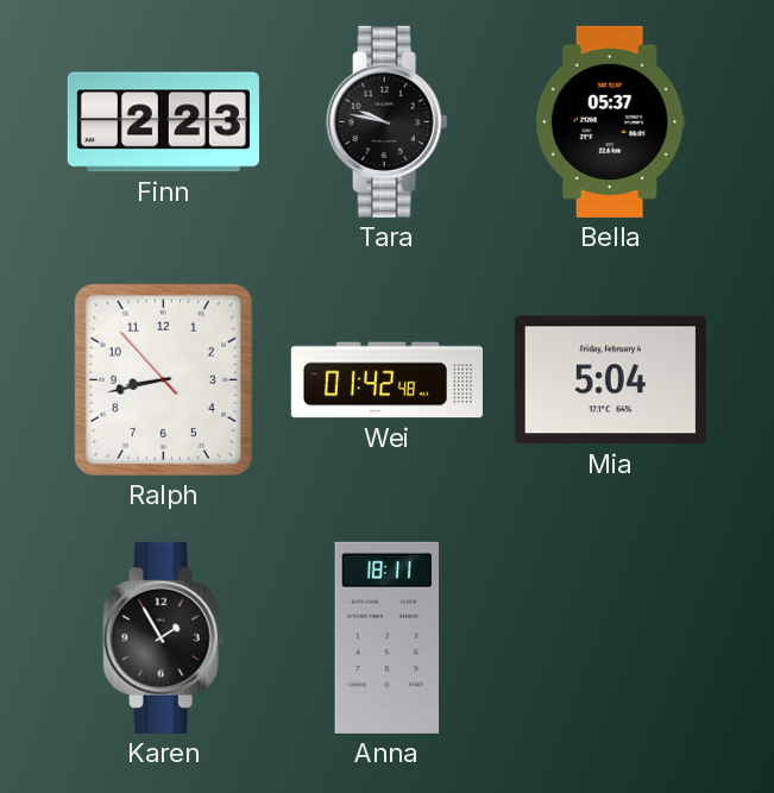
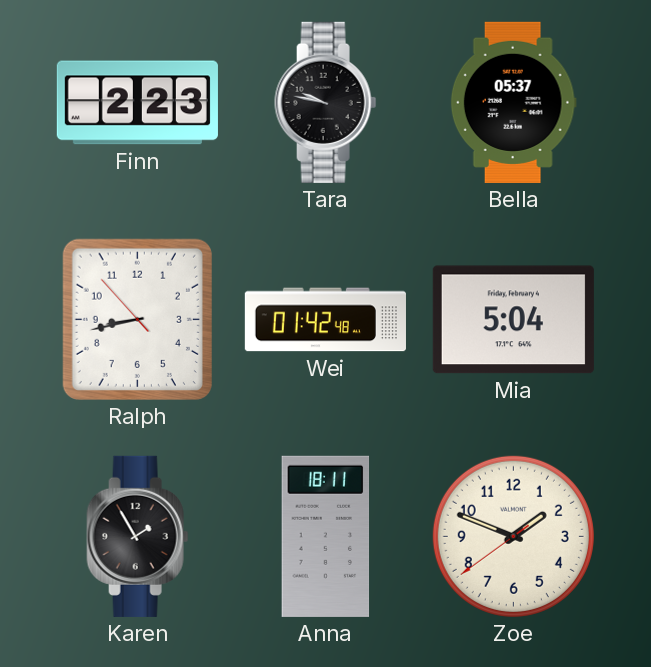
Zoe: none -> 1:48
